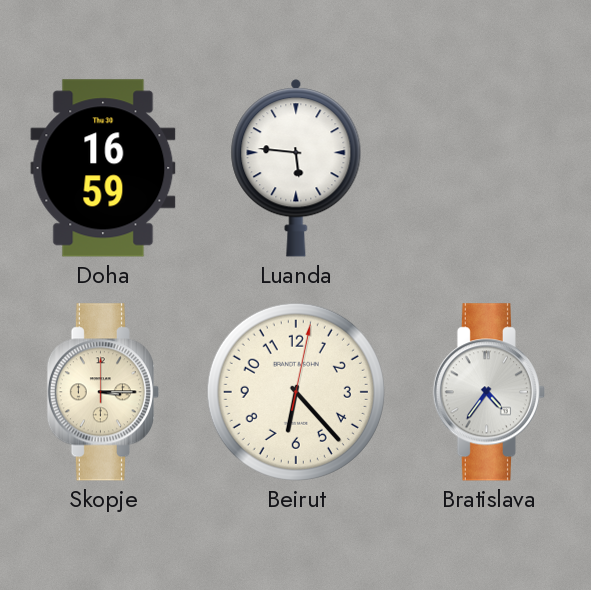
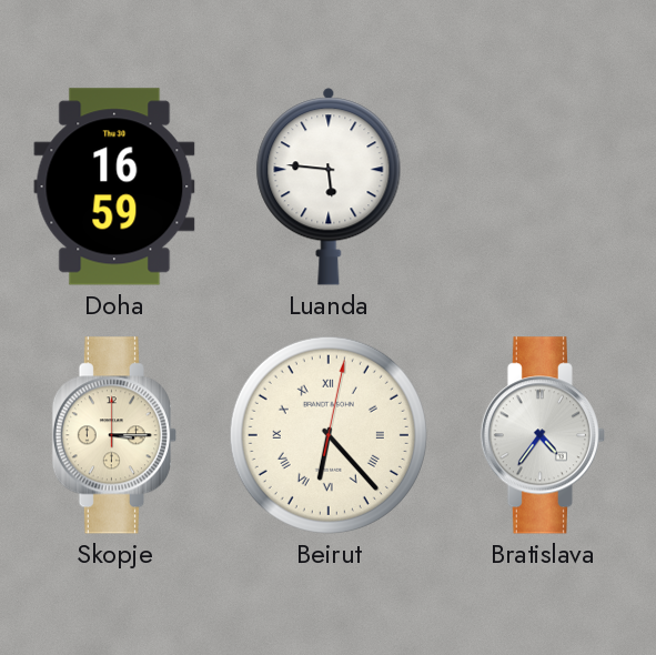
Beirut numerals: Arabic -> Roman
